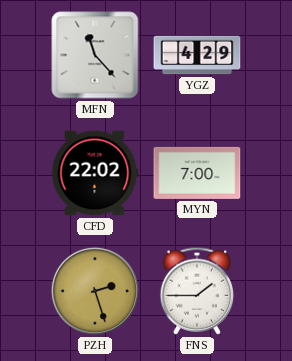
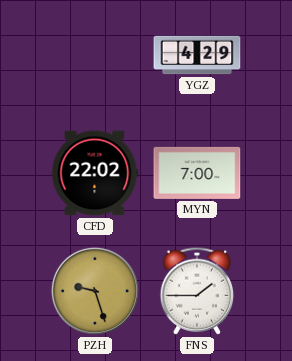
MFN: 11:23 -> none
PZH: 2:27 -> 9:27
